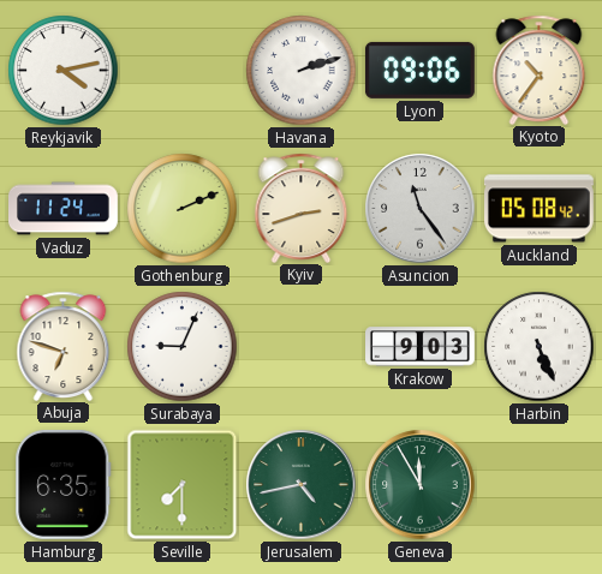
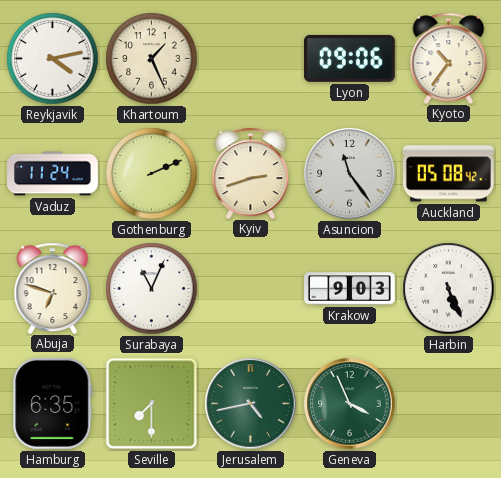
Khartoum: none -> 1:26
Havana: 2:12 -> none
Surabaya: 9:04 -> 11:04
Geneva: 11:55 -> 3:56
